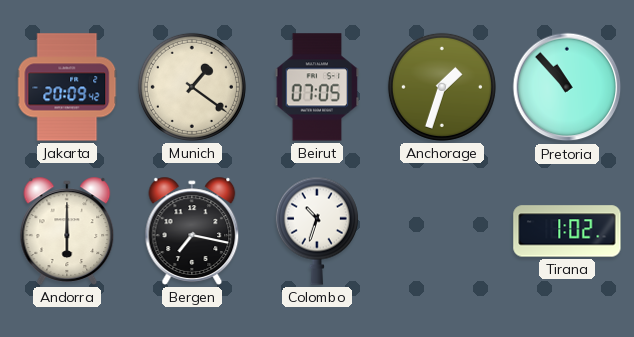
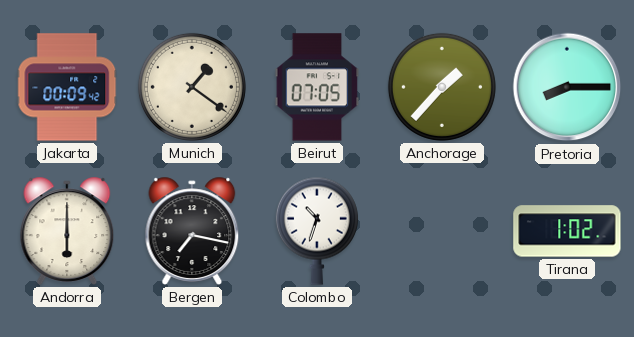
Jakarta: 20:09 -> 00:09
Anchorage: 1:33 -> 1:37
Pretoria: 10:53 -> 8:15
